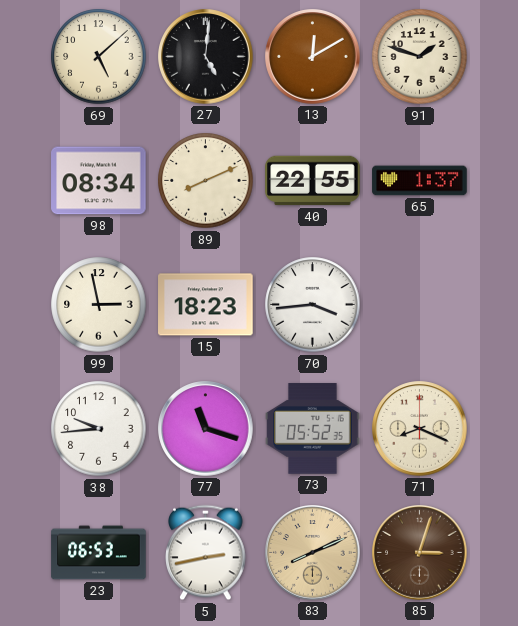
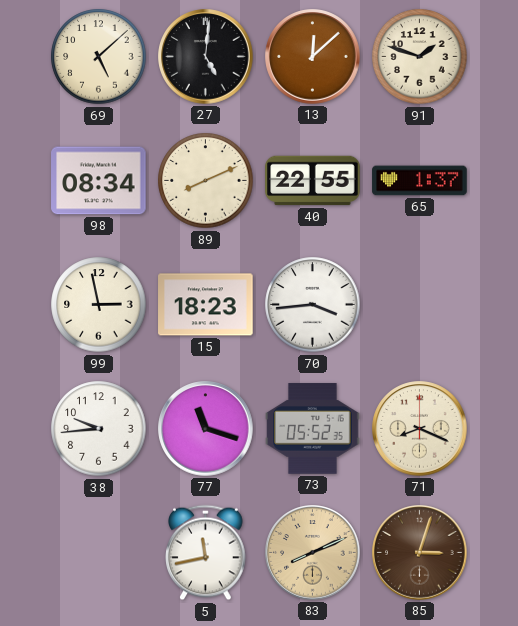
13: 12:10 -> 12:08
23: 06:53 -> none
5: 2:43 -> 11:43
